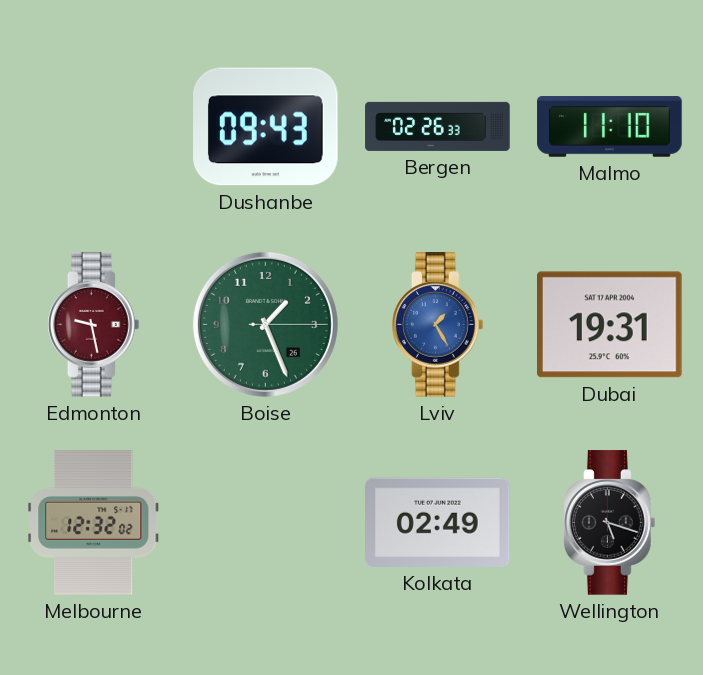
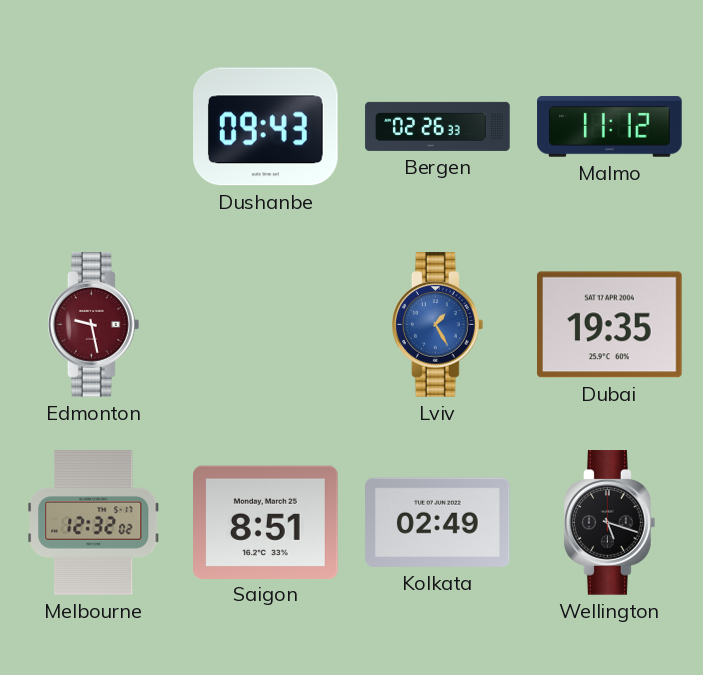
Malmo: 11:10 -> 11:12
Boise: 1:26 -> none
Dubai: 19:31 -> 19:35
Saigon: none -> 8:51
